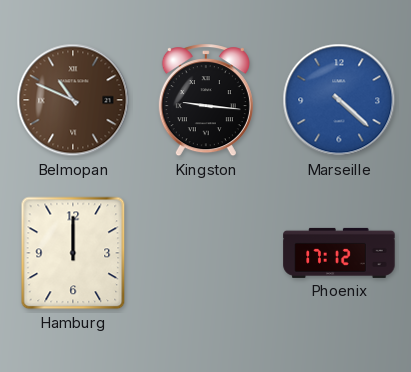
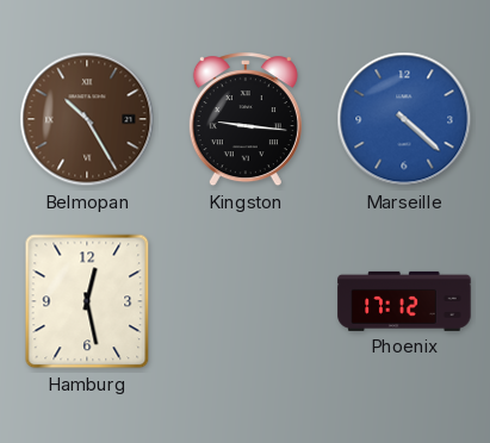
Belmopan: 10:49 -> 10:25
Hamburg: 12:00 -> 12:28
